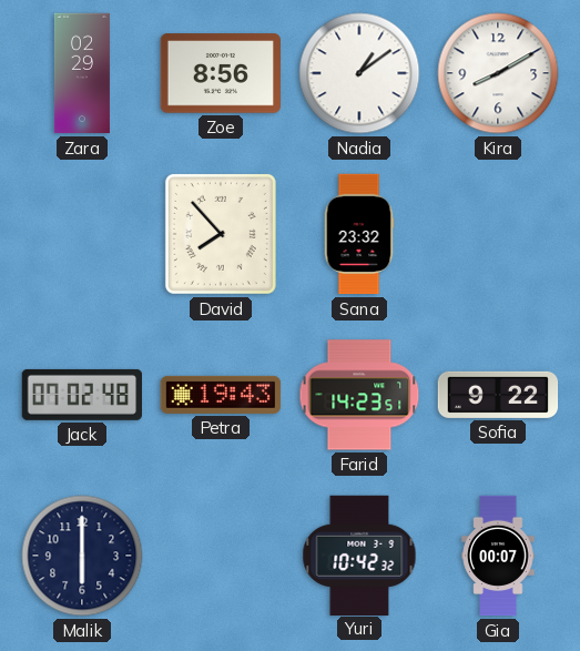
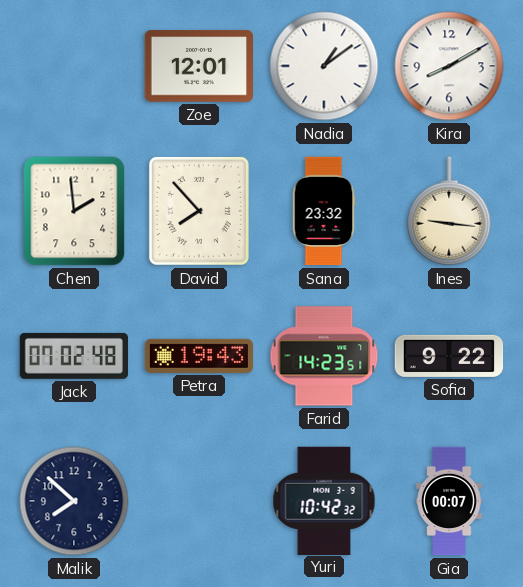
Zara: 02:29 -> none
Zoe: 8:56 -> 12:01
Chen: none -> 1:59
Ines: none -> 9:16
Malik: 6:00 -> 7:52
